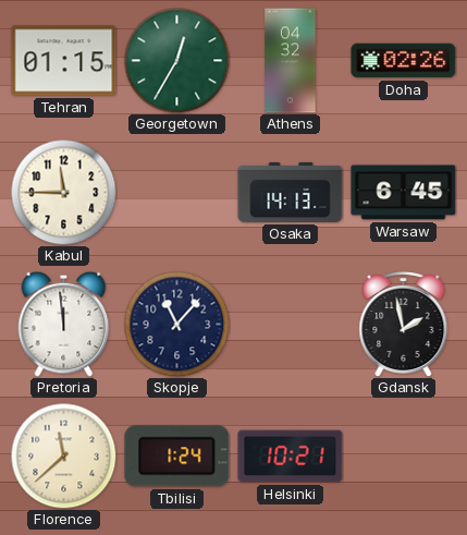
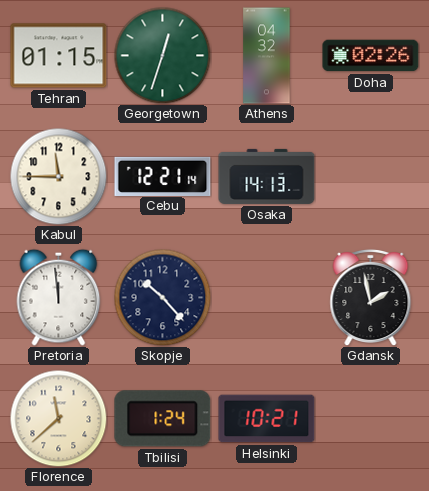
Georgetown: 12:35 -> 12:33
Cebu: none -> 12:21
Warsaw: 6:45 -> none
Skopje: 11:07 -> 10:23
